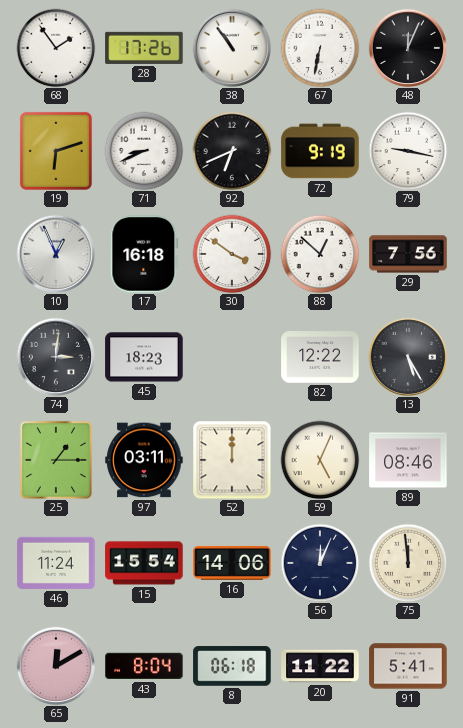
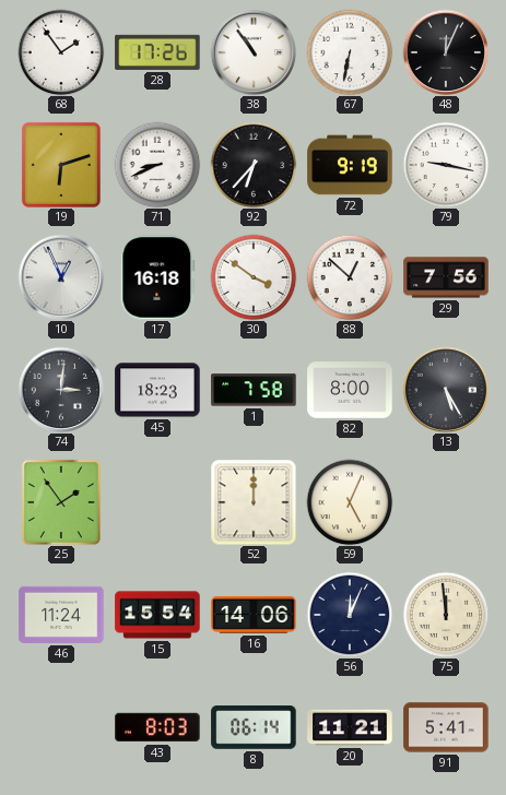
92: 6:41 -> 6:37
1: none -> 7:58
82: 12:22 -> 8:00
25: 1:15 -> 1:54
97: 03:11 -> none
89: 08:46 -> none
65: 12:10 -> none
43: 8:04 -> 8:03
8: 06:18 -> 06:14
20: 11:22 -> 11:21
